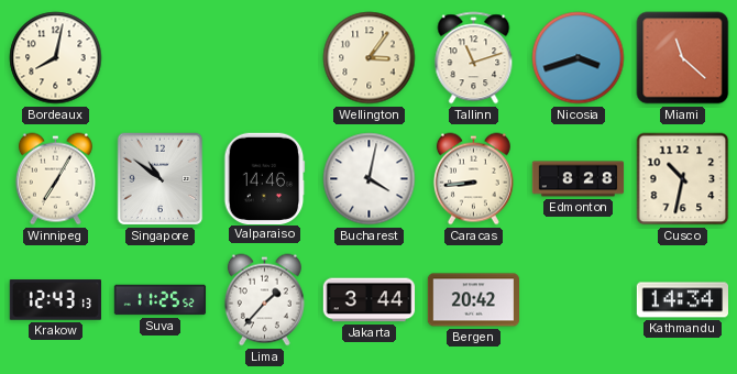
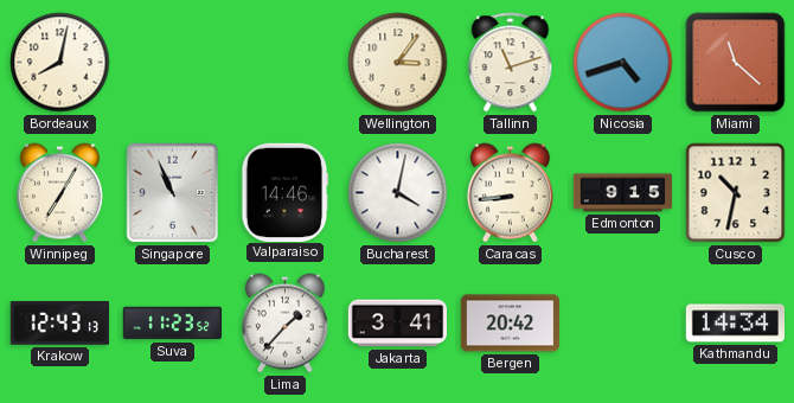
Nicosia: 3:42 -> 4:42
Singapore: 10:51 -> 10:56
Edmonton: 8:28 -> 9:15
Suva: 11:25 -> 11:23
Jakarta: 3:44 -> 3:41
